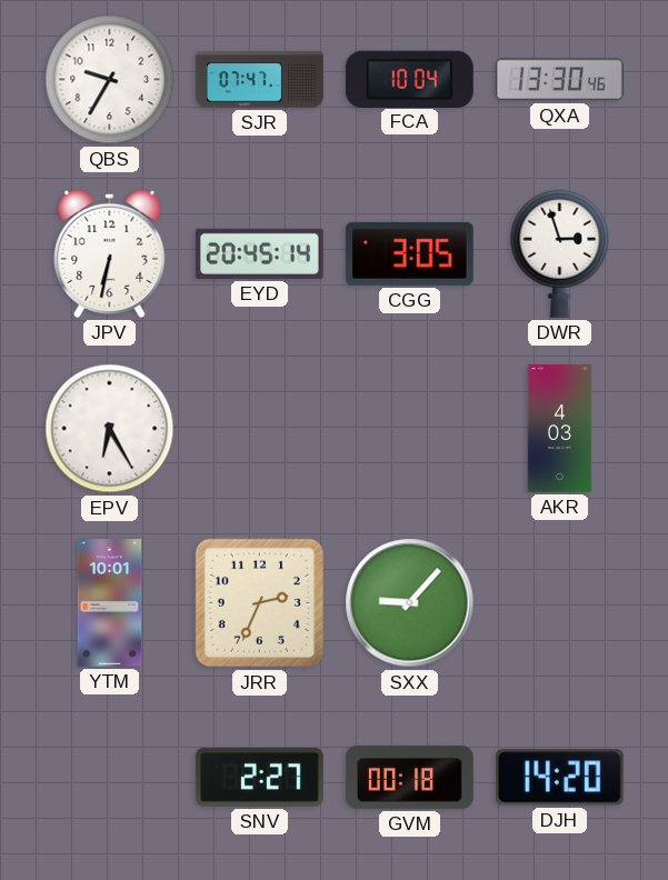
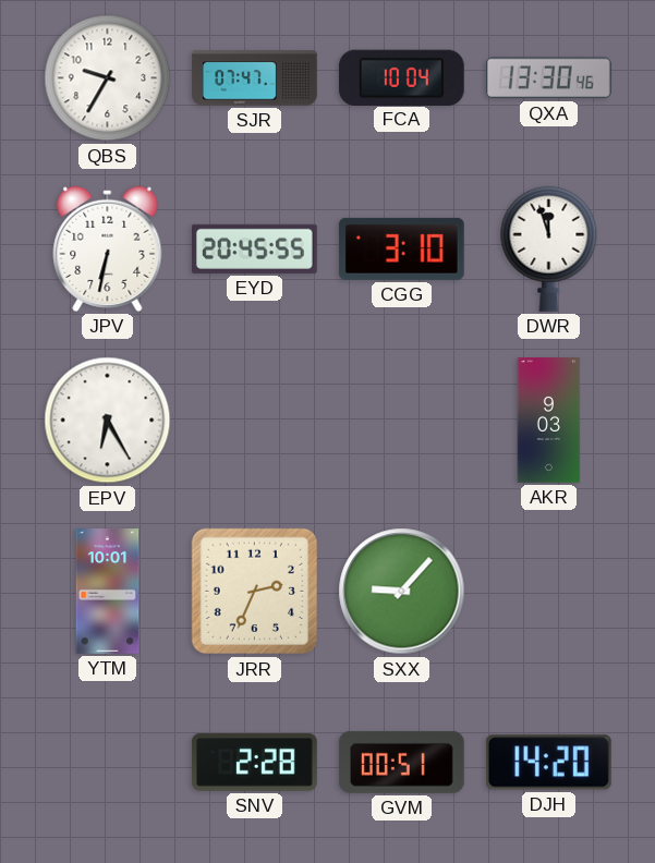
EYD: 20:45:14 -> 20:45:55
CGG: 3:05 -> 3:10
DWR: 2:57 -> 11:57
AKR: 4:03 -> 9:03
SNV: 2:27 -> 2:28
GVM: 00:18 -> 00:51
